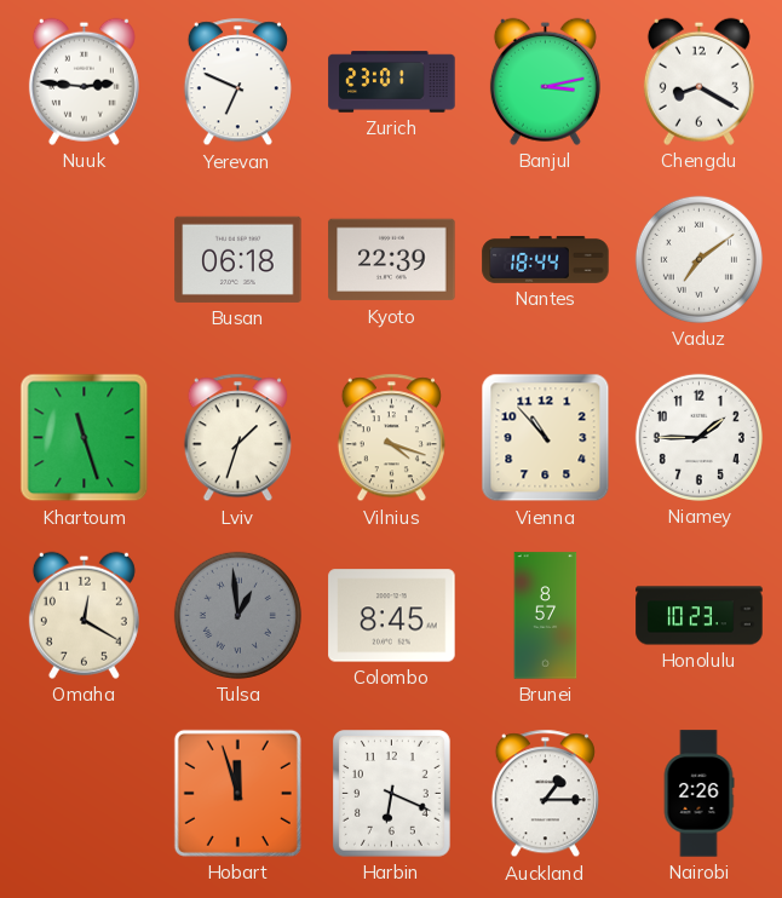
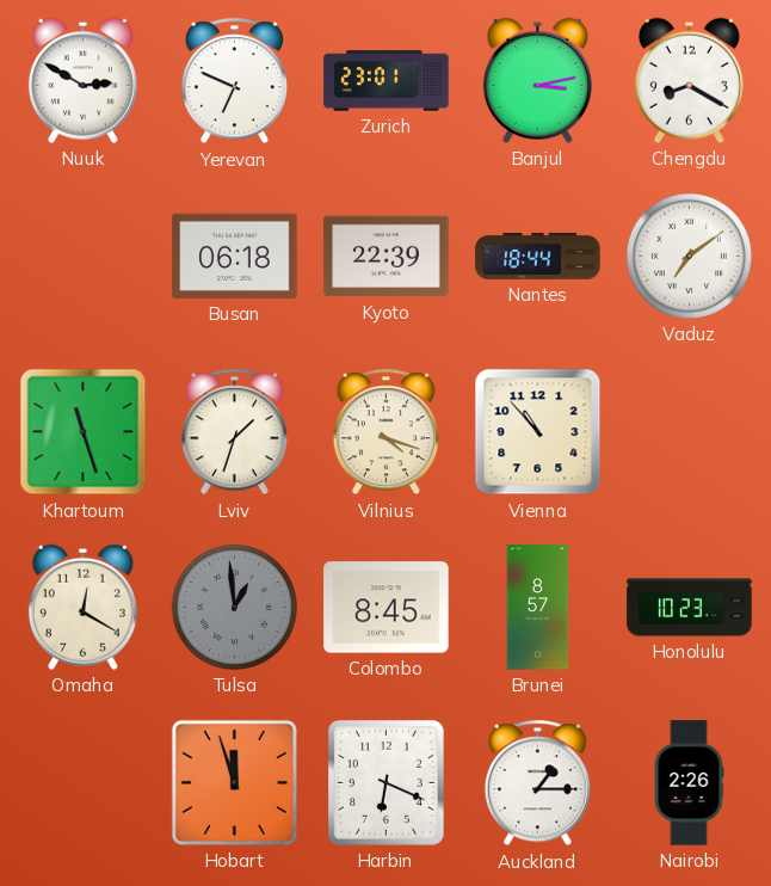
Nuuk: 2:46 -> 2:50
Niamey: 1:45 -> none
